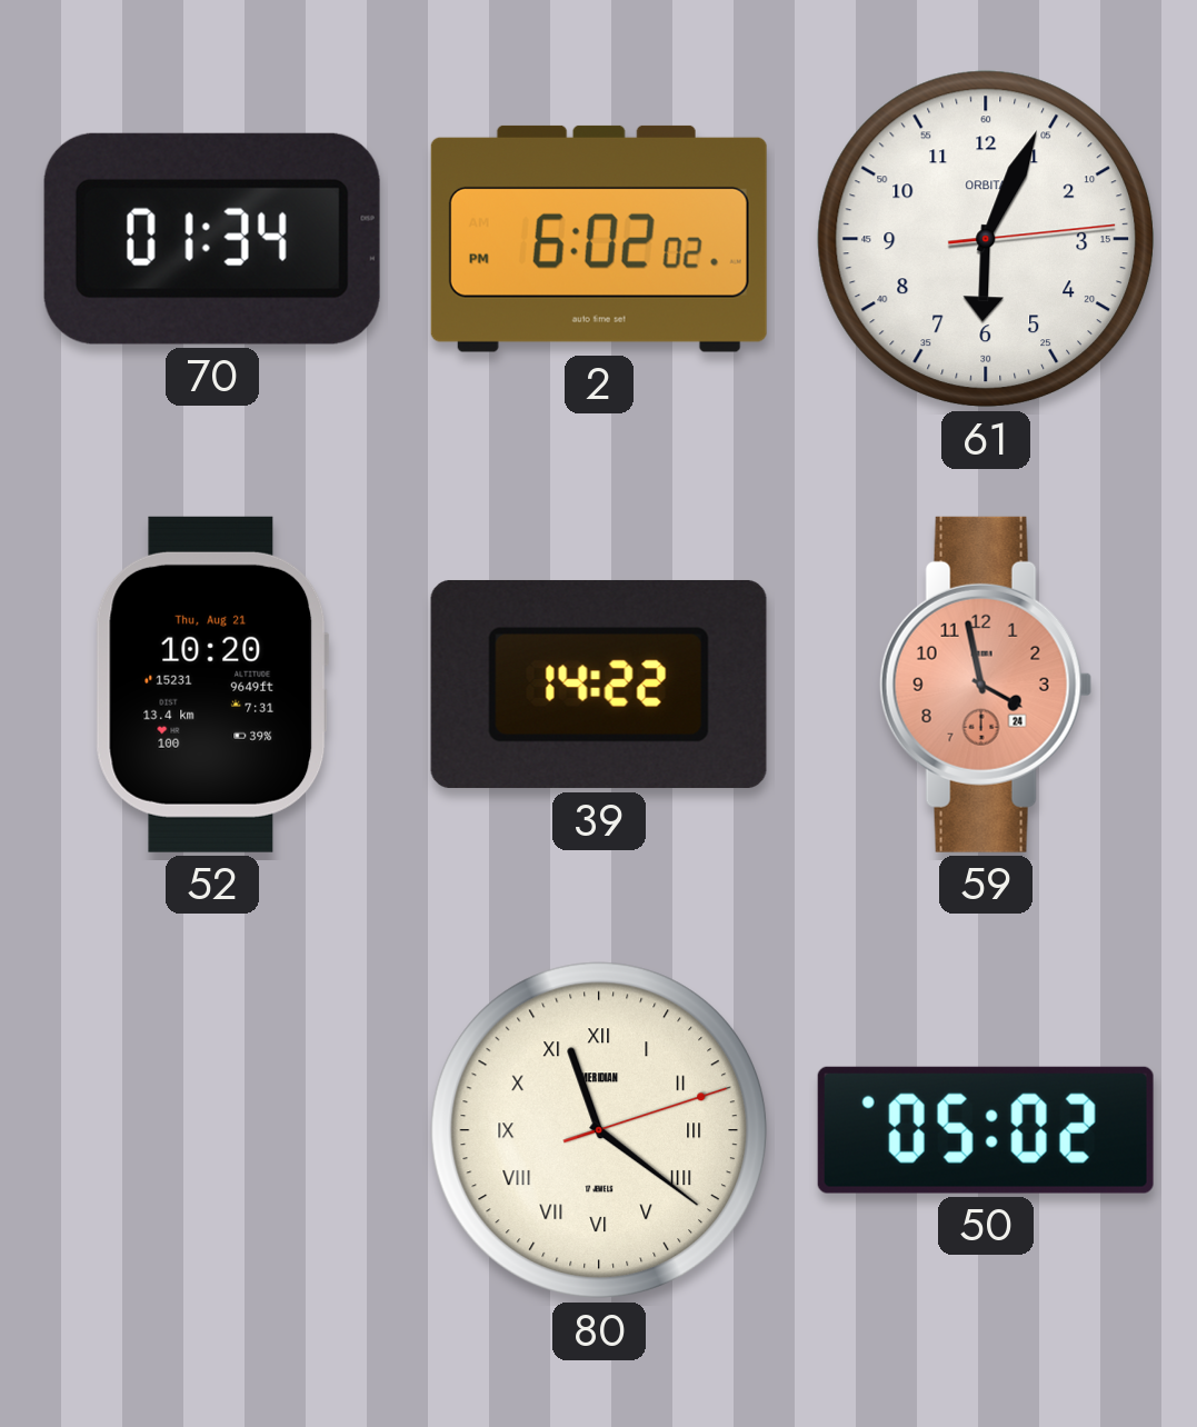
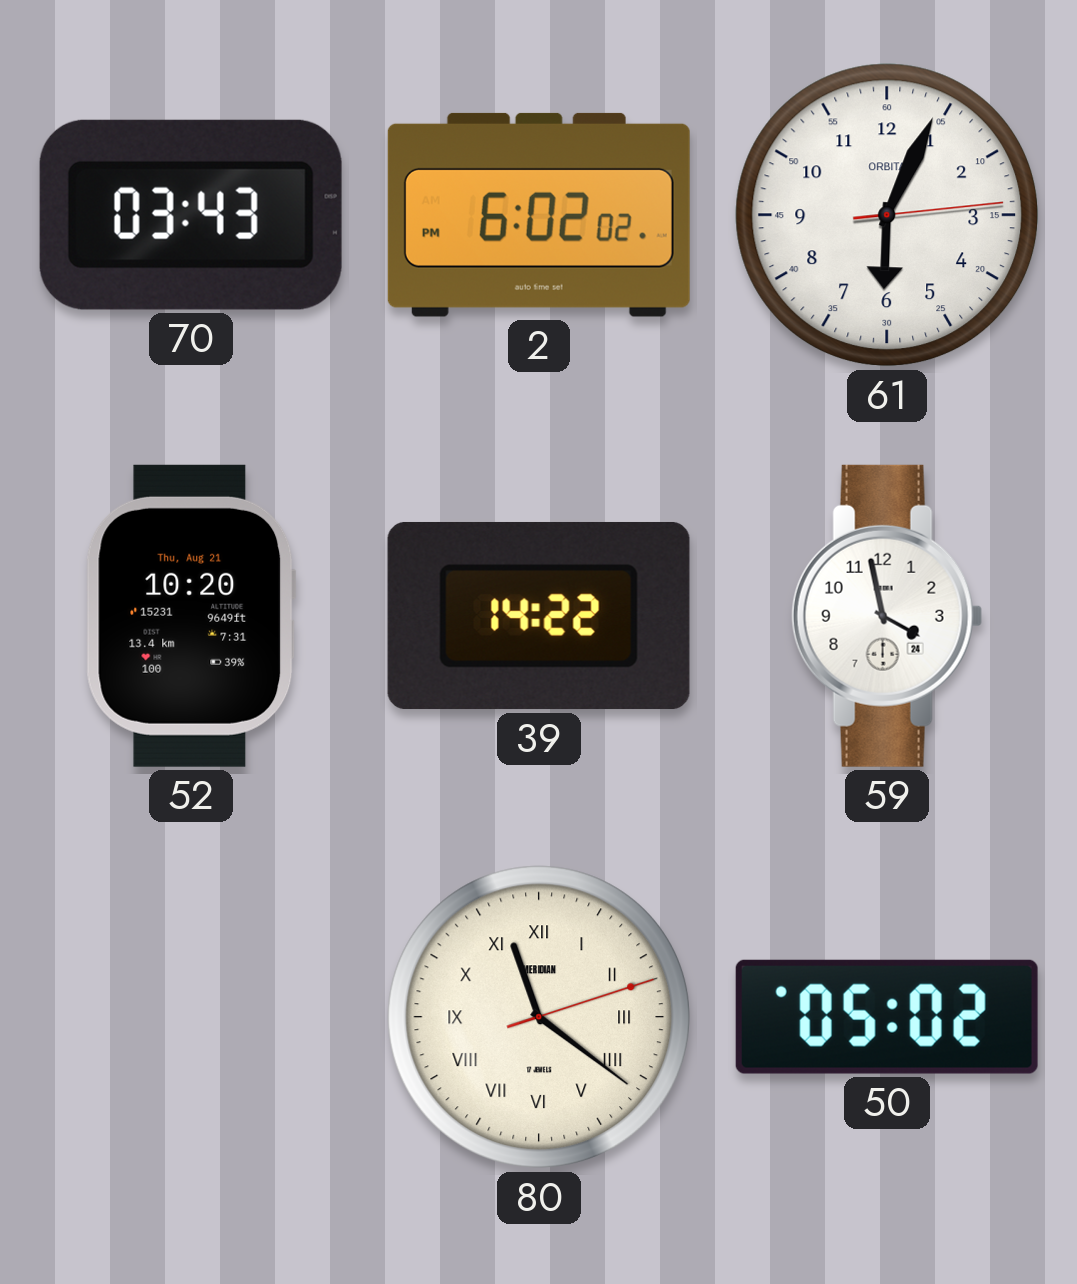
70: 01:34 -> 03:43
59 dial: salmon -> white
